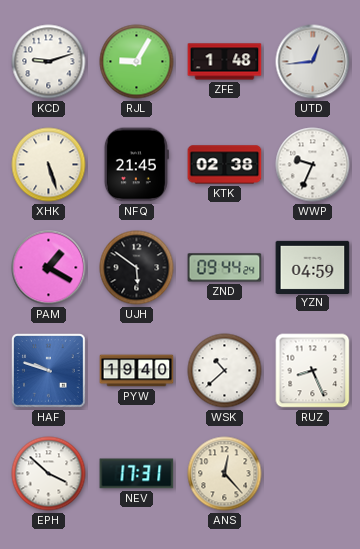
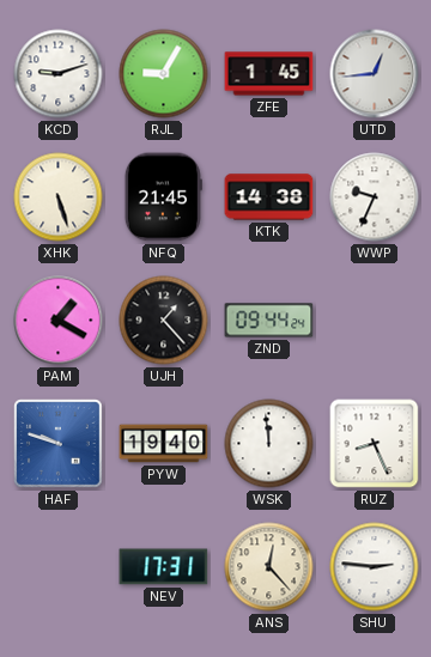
ZFE: 1:48 -> 1:45
KTK: 02:38 -> 14:38
UJH: 5:51 -> 1:23
YZN: 04:59 -> none
WSK: 10:38 -> 11:59
EPH: 3:52 -> none
SHU: none -> 2:46
